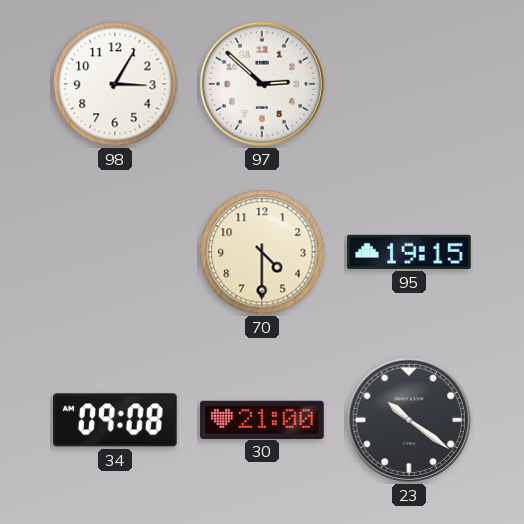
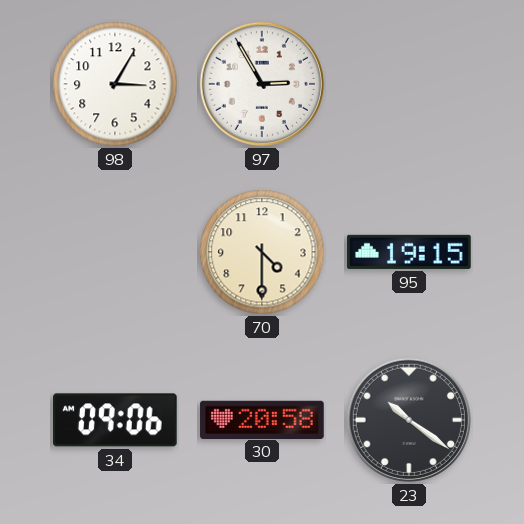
97: 2:52 -> 2:55
34: 09:08 -> 09:06
30: 21:00 -> 20:58
